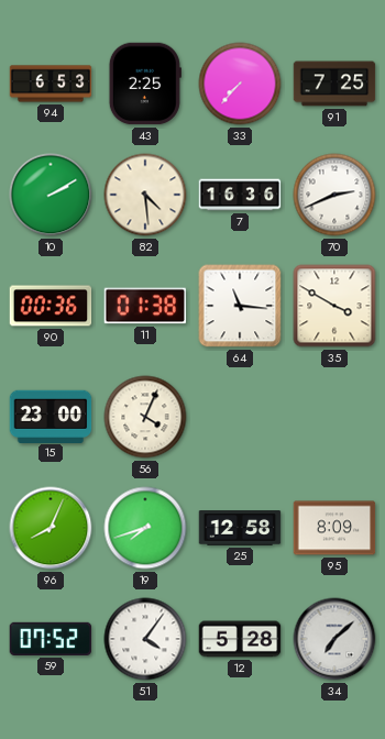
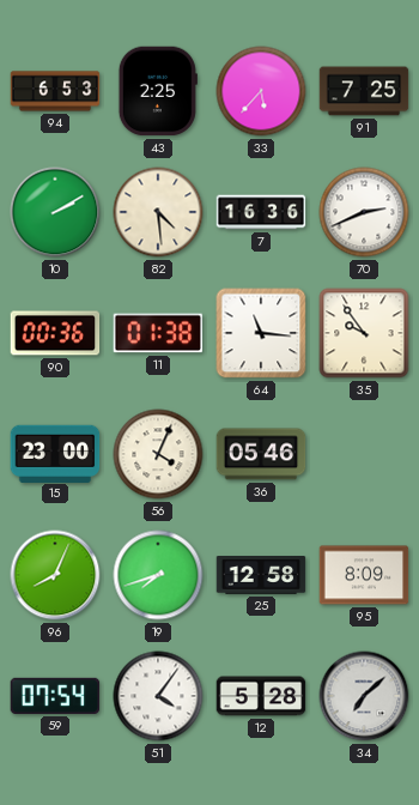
33: 7:37 -> 5:37
35: 3:50 -> 9:54
36: none -> 05:46
59: 07:52 -> 07:54
